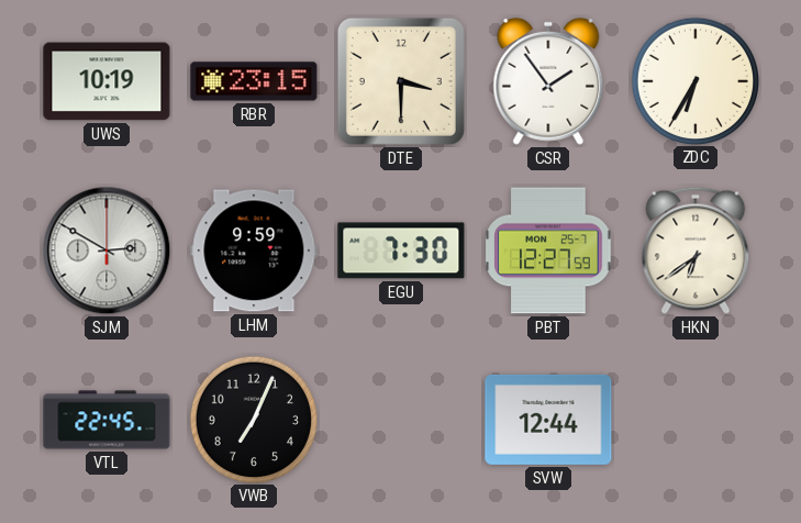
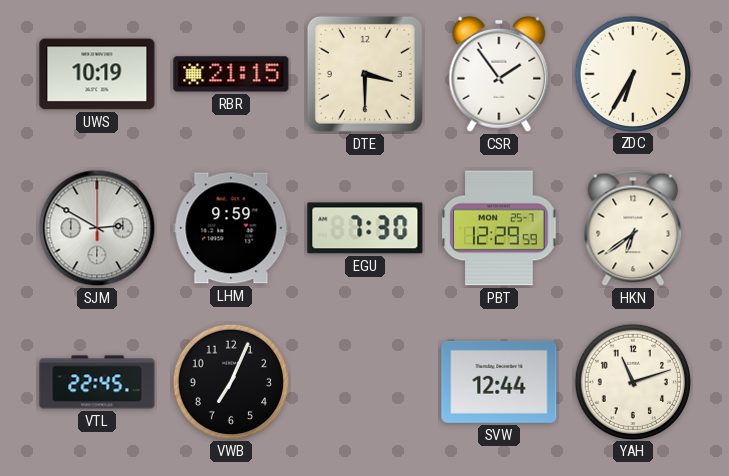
RBR: 23:15 -> 21:15
PBT: 12:27 -> 12:29
YAH: none -> 11:12
